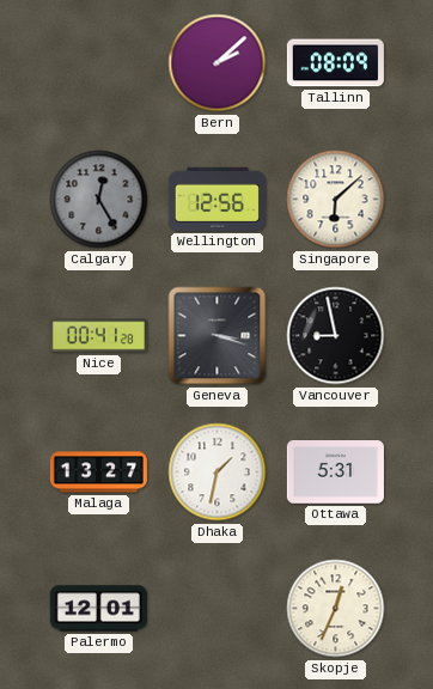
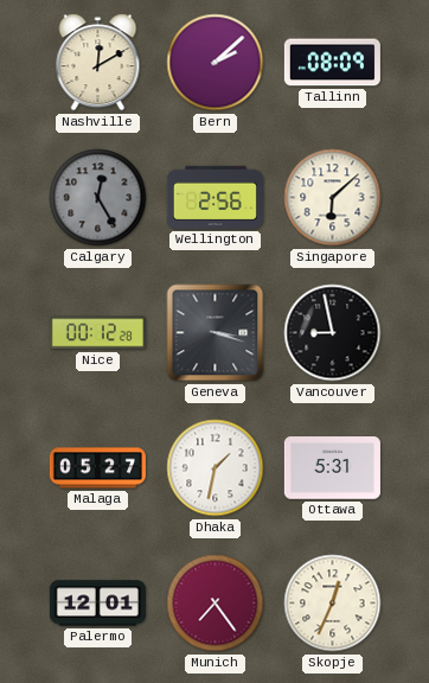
Nashville: none -> 12:10
Wellington: 12:56 -> 2:56
Nice: 00:41 -> 00:12
Malaga: 13:27 -> 05:27
Munich: none -> 7:24
